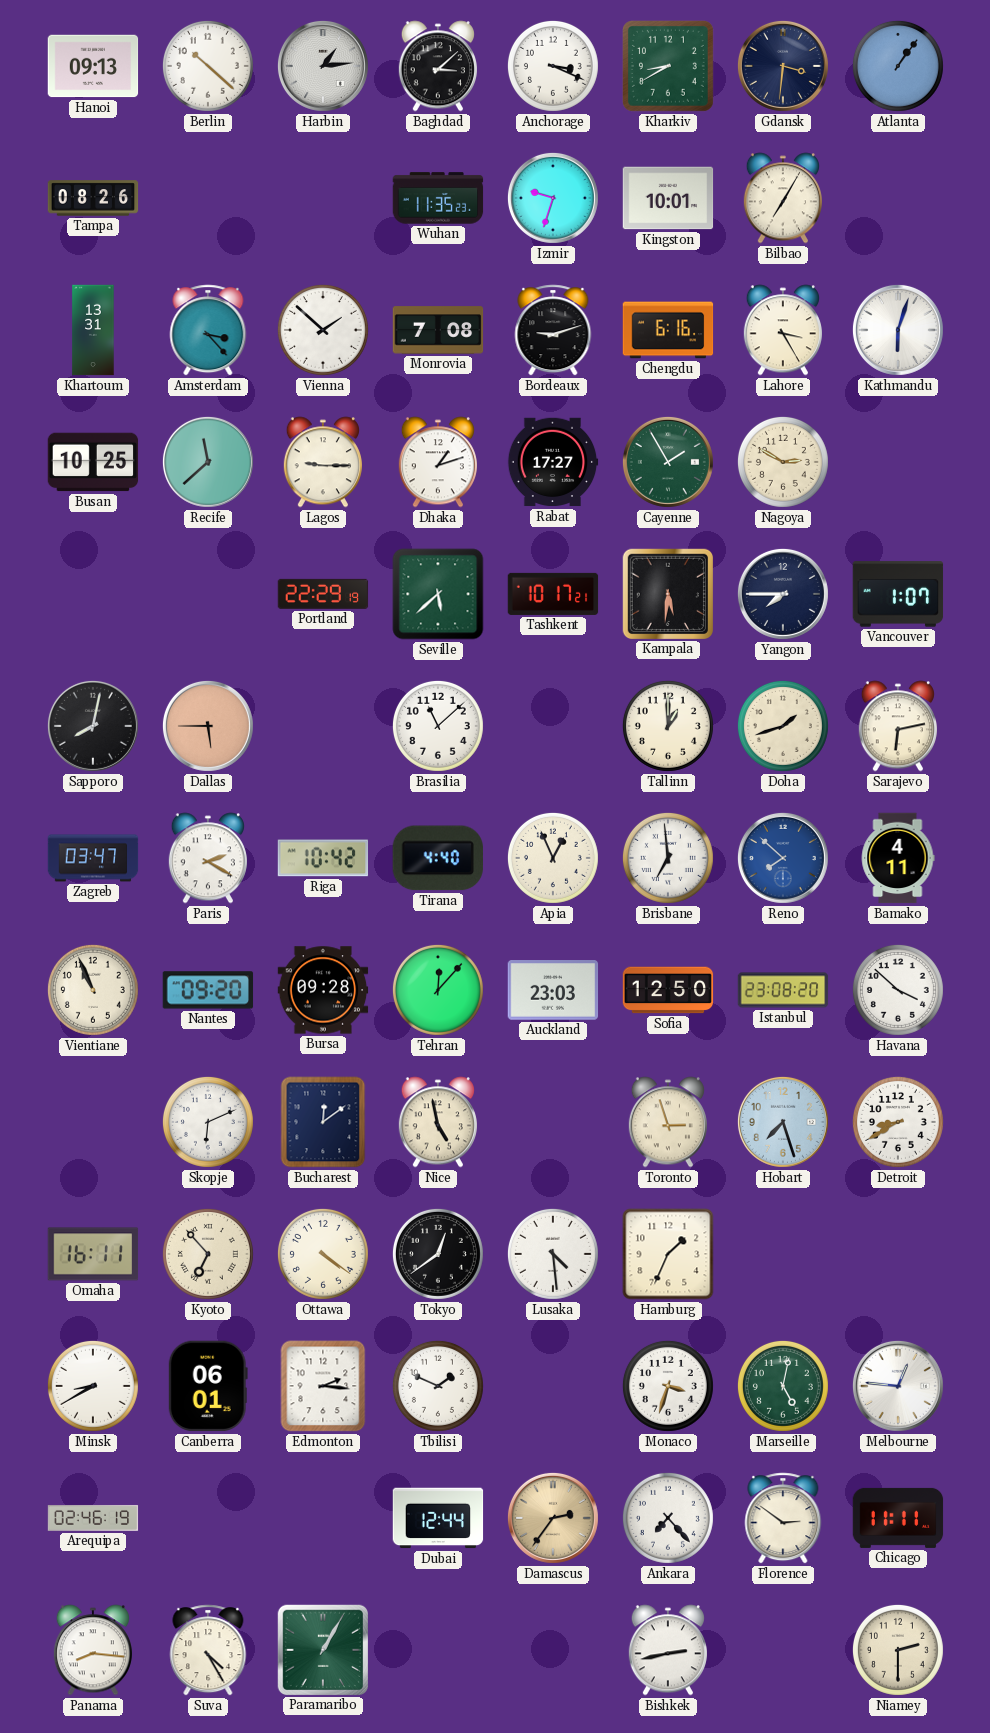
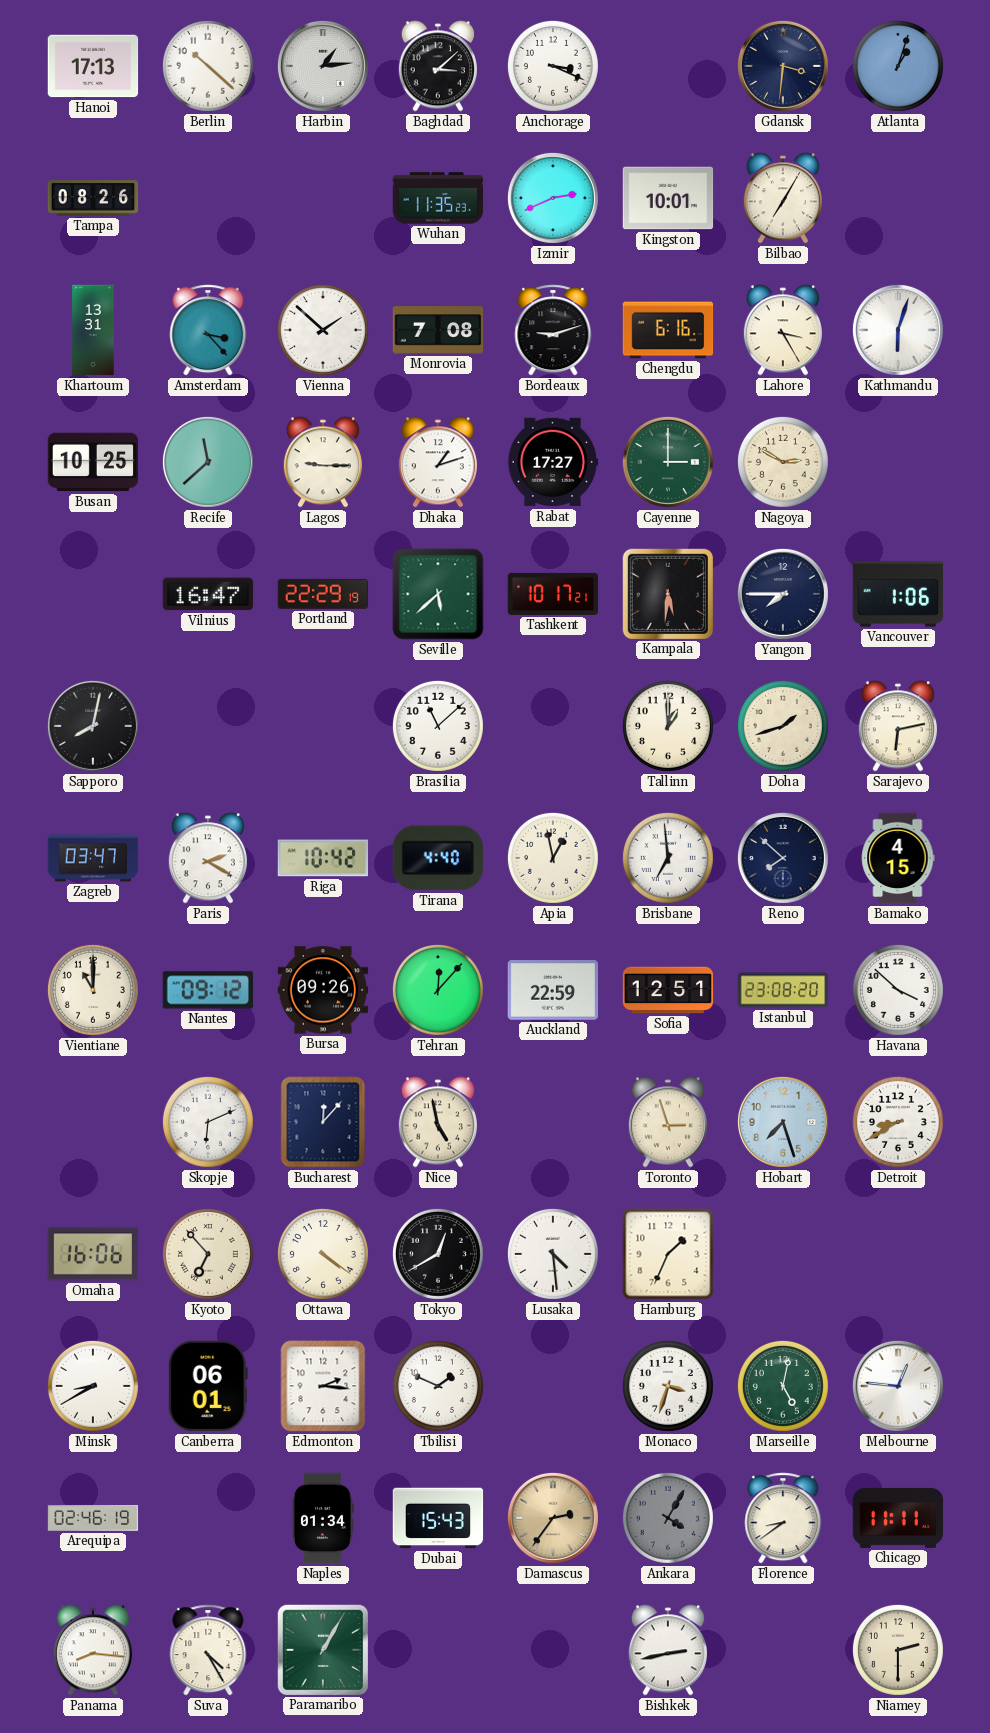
Hanoi: 09:13 -> 17:13
Kharkiv: 8:40 -> none
Atlanta: 1:06 -> 1:03
Izmir: 9:33 -> 2:41
Cayenne: 1:55 -> 3:00
Vilnius: none -> 16:47
Vancouver: 1:07 -> 1:06
Dallas: 5:45 -> none
Apia: 12:56 -> 12:58
Reno dial: blue -> navy
Bamako: 4:11 -> 4:15
Vientiane: 10:56 -> 11:00
Nantes: 09:20 -> 09:12
Bursa: 09:28 -> 09:26
Auckland: 23:03 -> 22:59
Sofia: 12:50 -> 12:51
Bucharest: 12:09 -> 12:07
Omaha: 16:11 -> 16:06
Tokyo: 12:39 -> 12:40
Naples: none -> 01:34
Dubai: 12:44 -> 15:43
Ankara: 7:23 -> 4:05
Ankara dial: white -> grey
Florence: 2:51 -> 8:39
